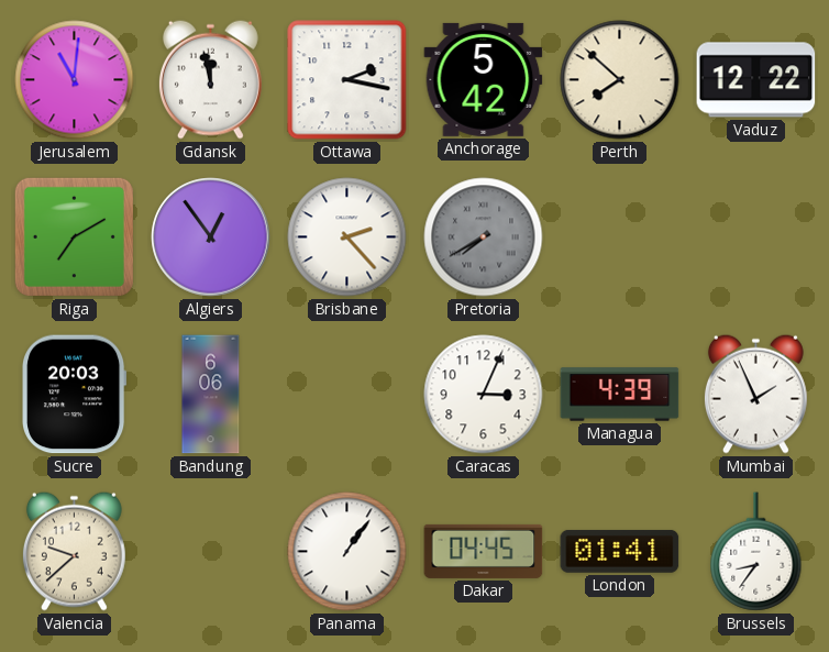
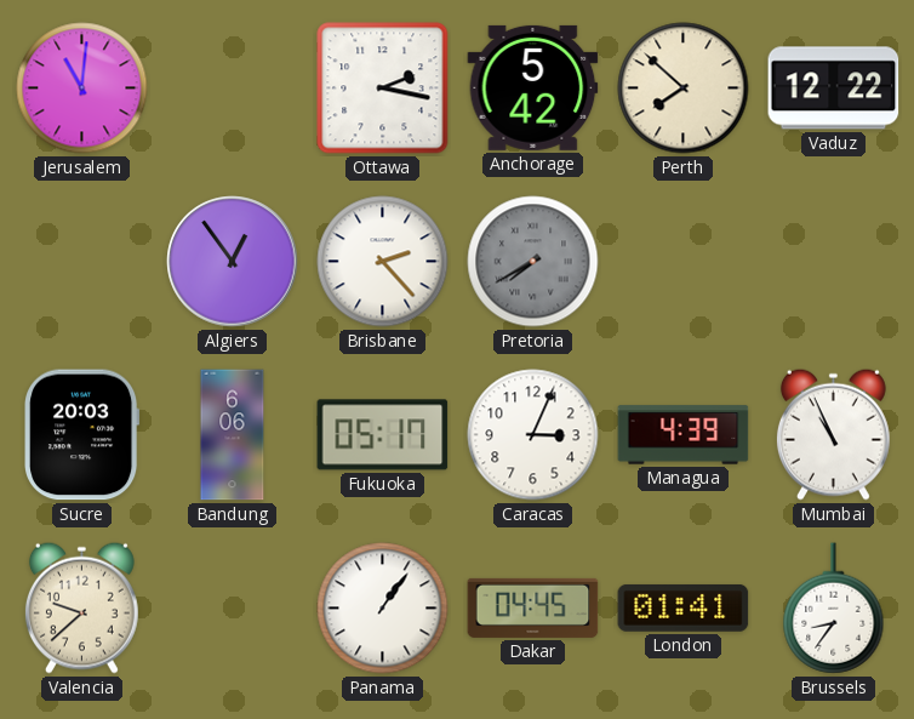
Gdansk: 11:58 -> none
Riga: 7:10 -> none
Fukuoka: none -> 05:17
Mumbai: 1:56 -> 10:56
